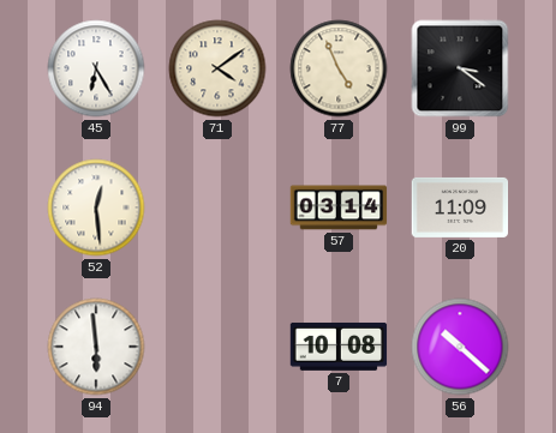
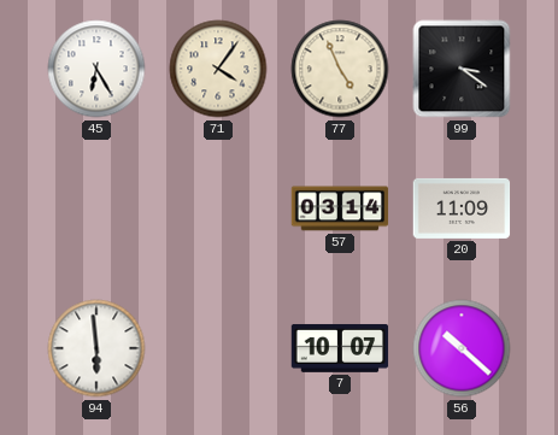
71: 4:09 -> 4:06
52: 12:29 -> none
7: 10:08 -> 10:07
